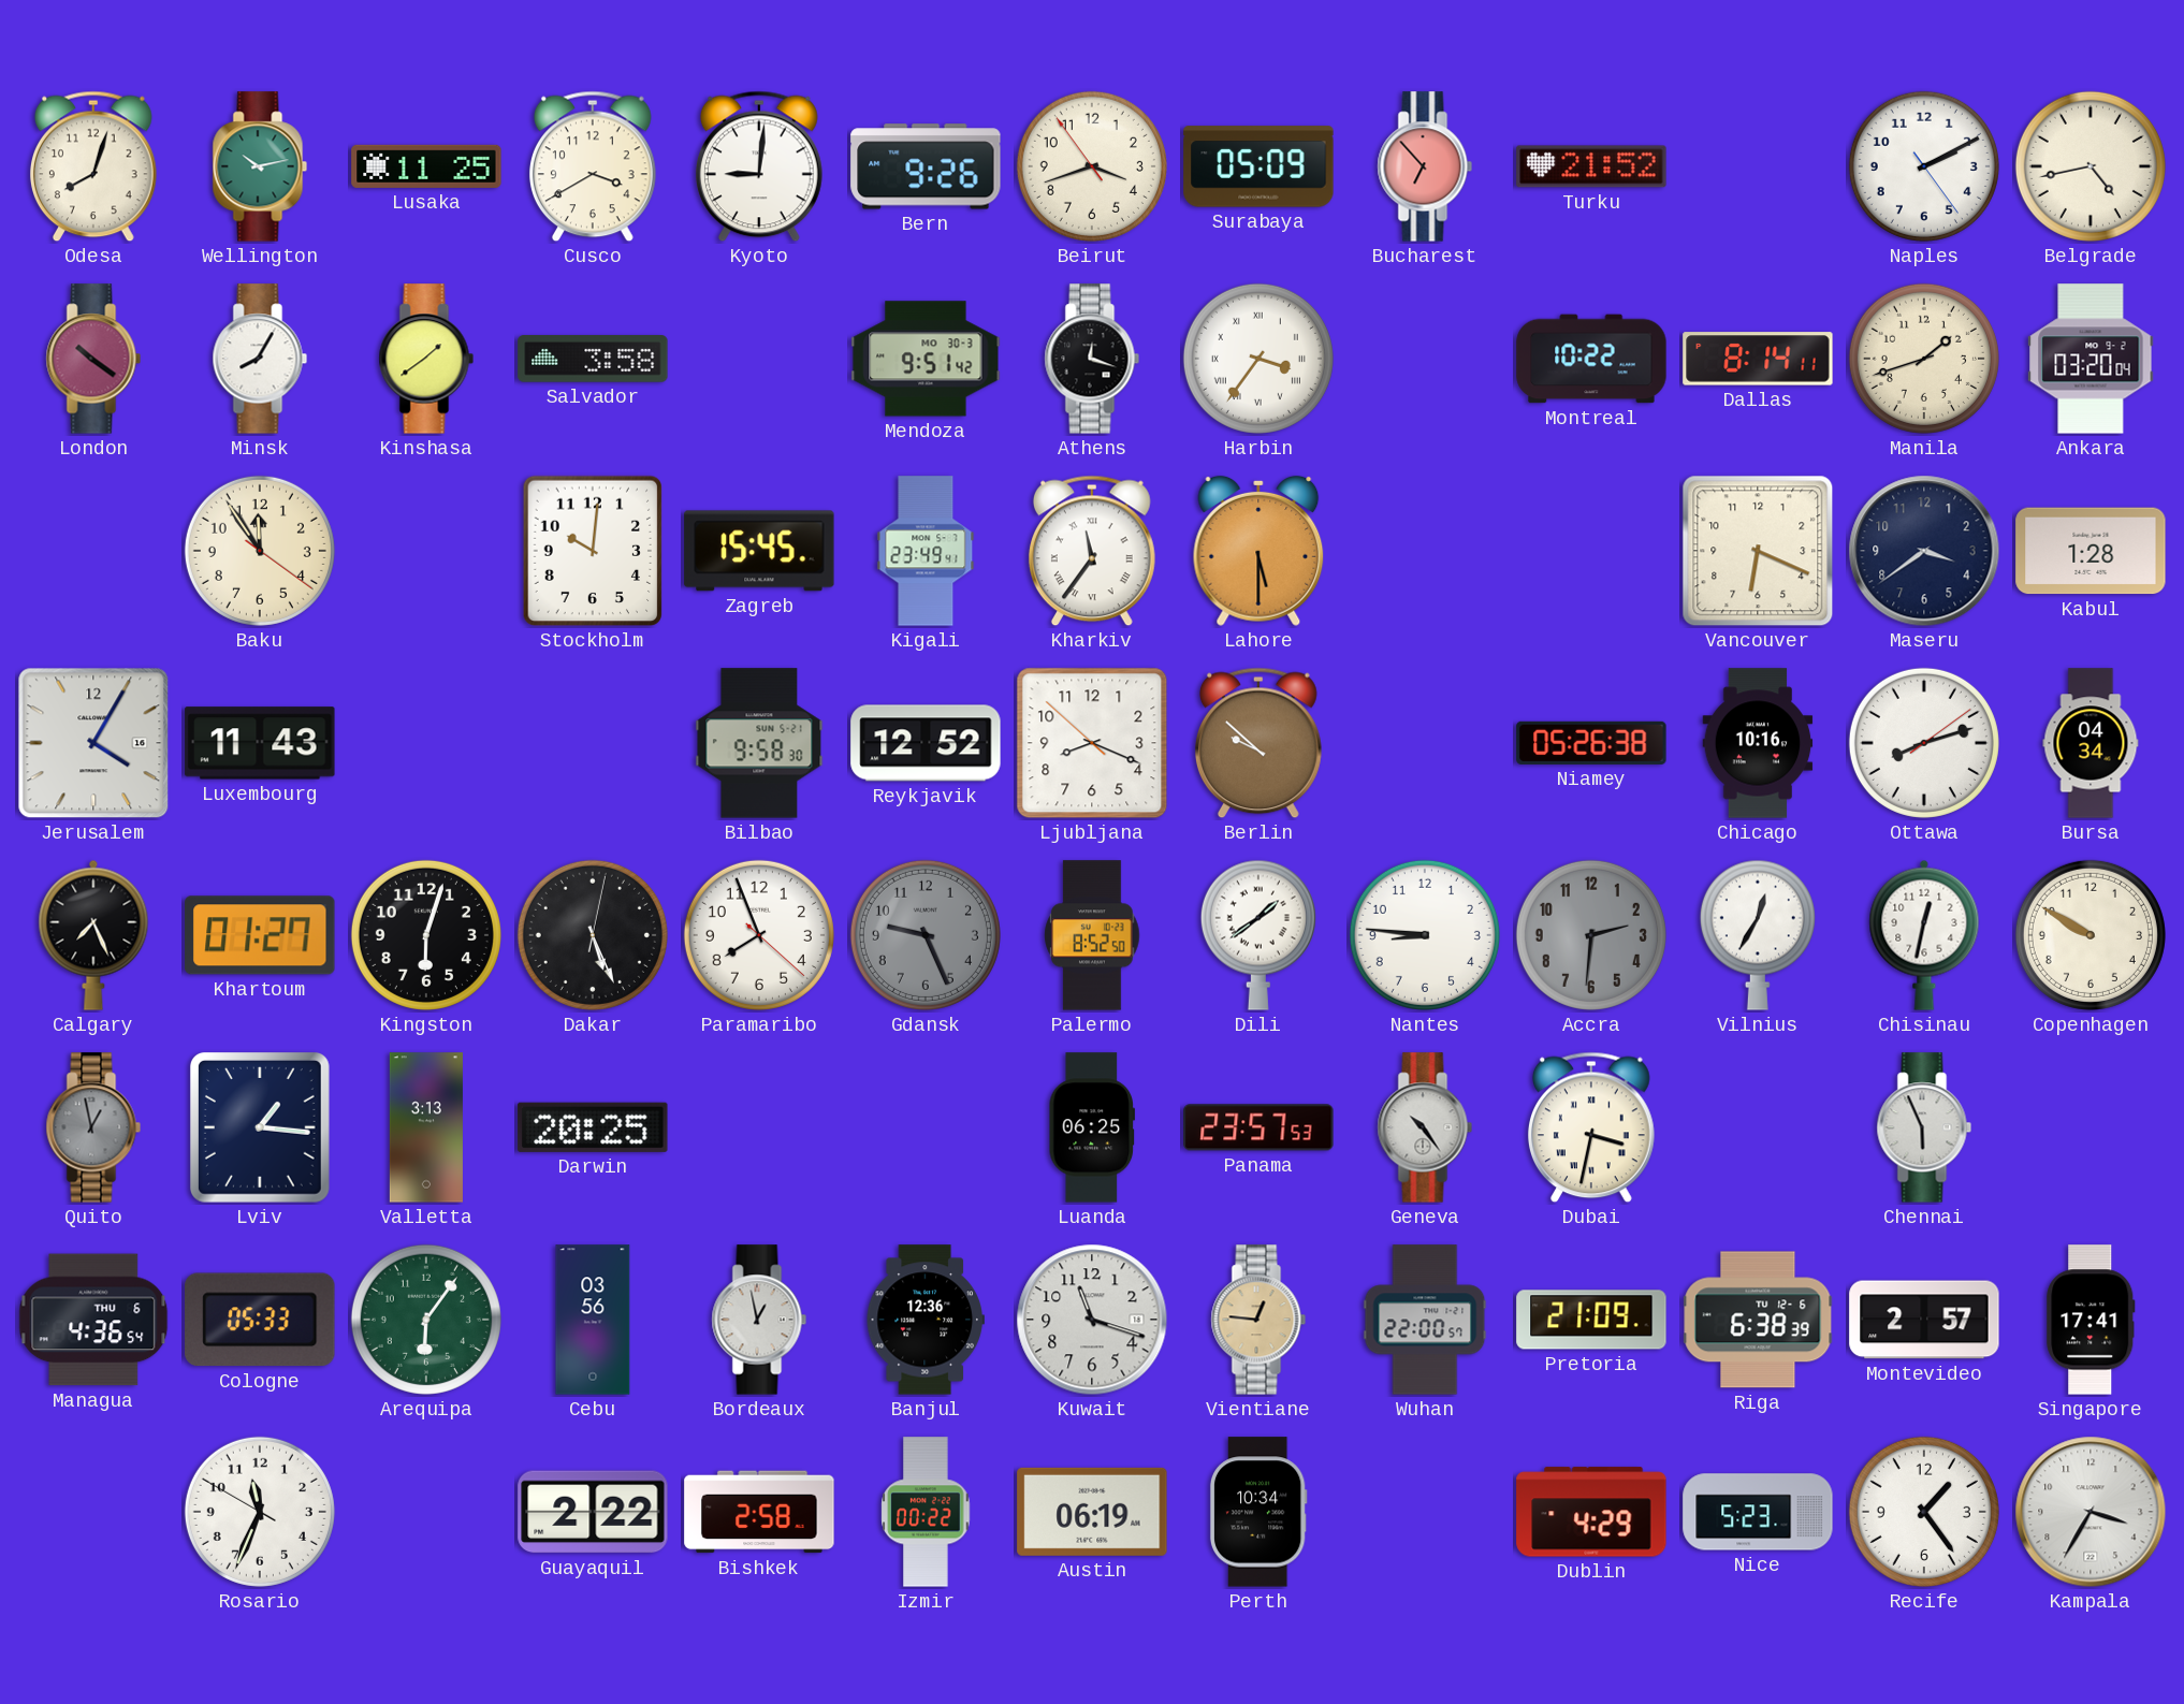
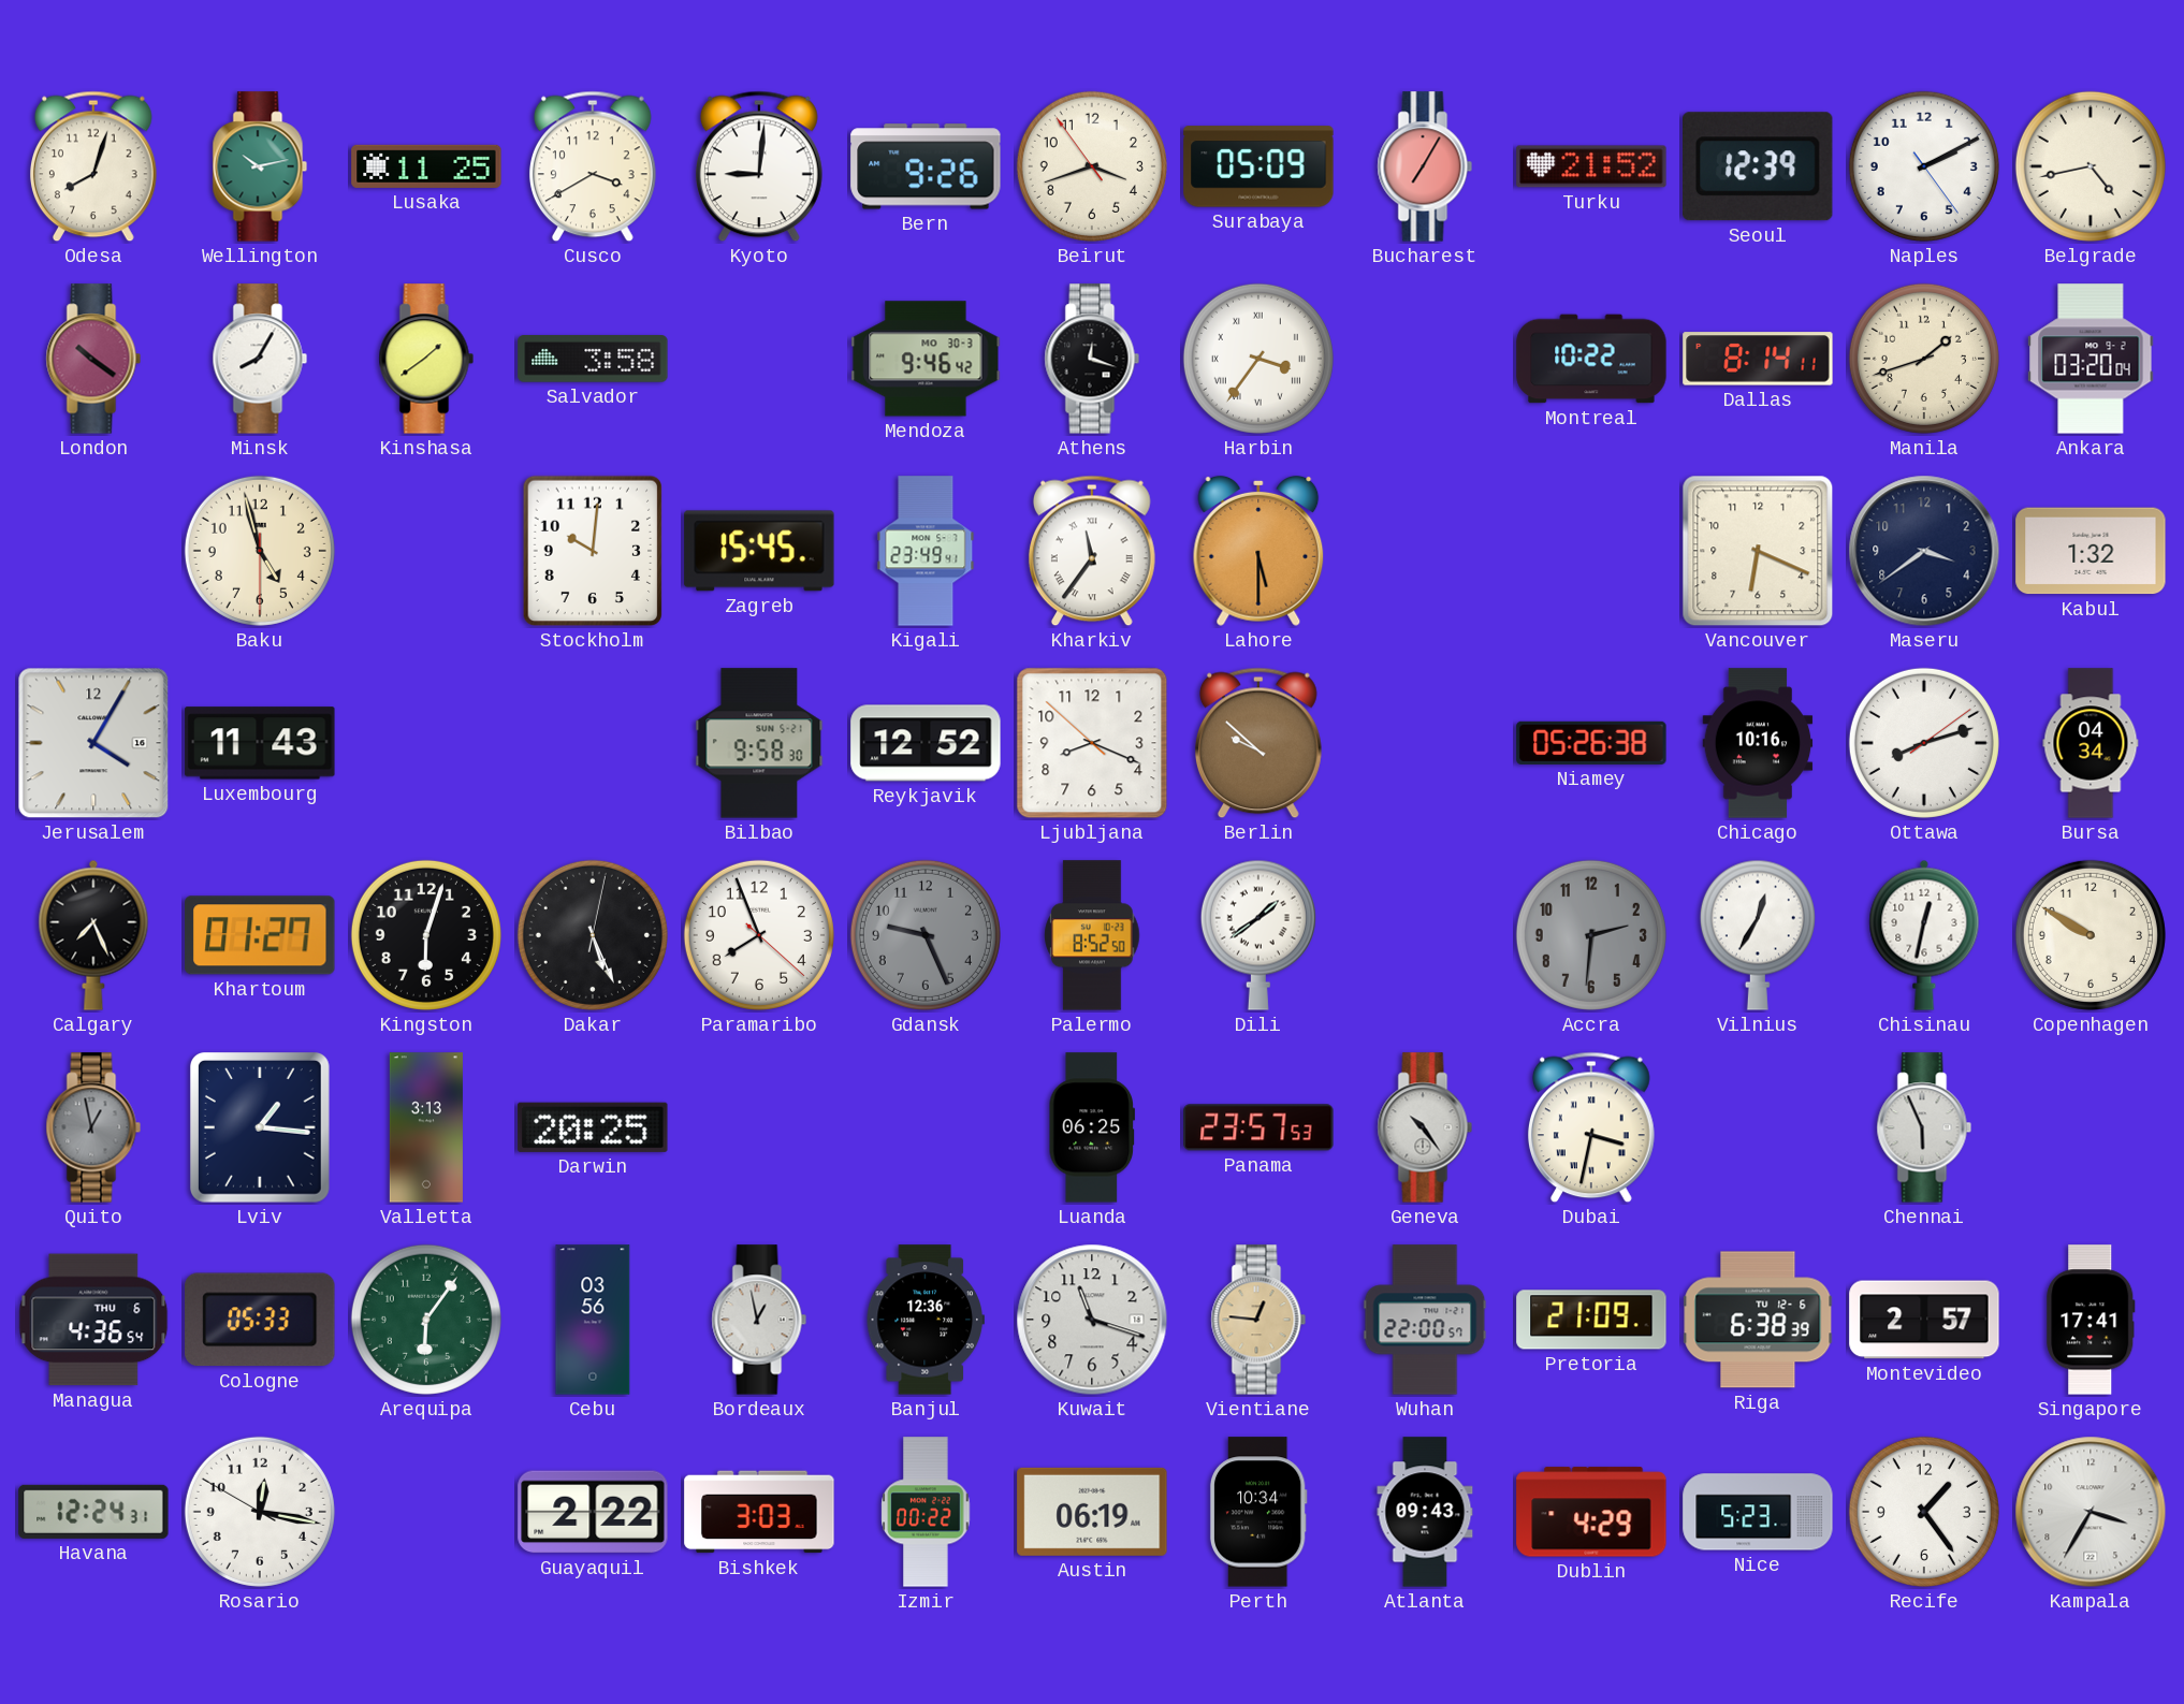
Bucharest: 6:53 -> 7:05
Seoul: none -> 12:39
Mendoza: 9:51 -> 9:46
Baku: 11:54 -> 4:57
Kabul: 1:28 -> 1:32
Nantes: 8:46 -> none
Havana: none -> 12:24
Rosario: 11:33 -> 12:16
Bishkek: 2:58 -> 3:03
Atlanta: none -> 09:43
